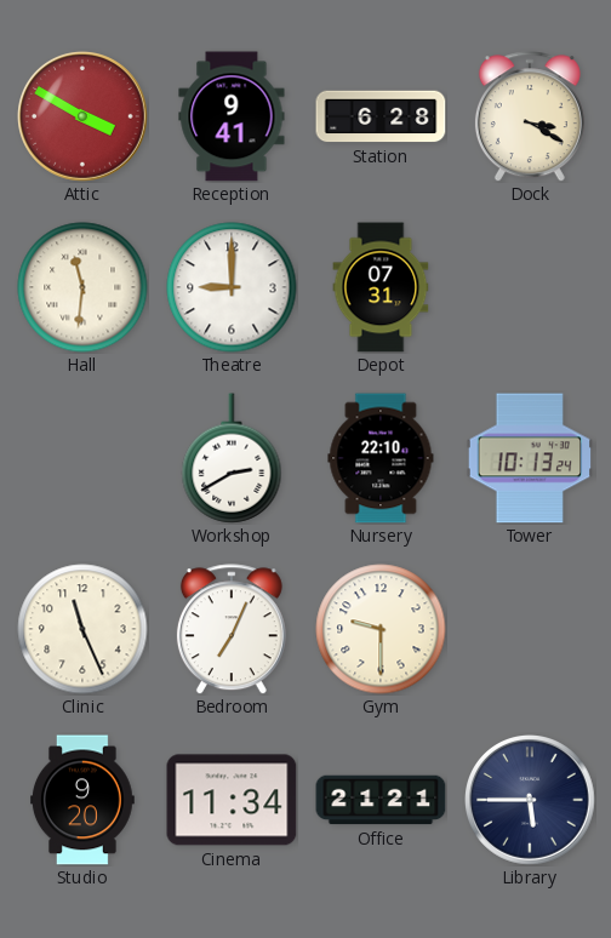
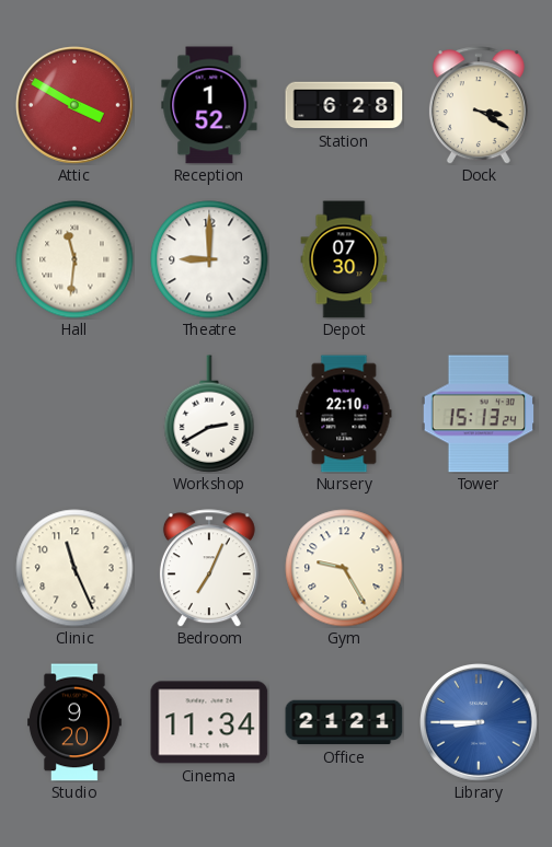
Reception: 9:41 -> 1:52
Depot: 07:31 -> 07:30
Tower: 10:13 -> 15:13
Gym: 9:30 -> 9:25
Library: 5:45 -> 8:45
Library dial: navy -> blue
